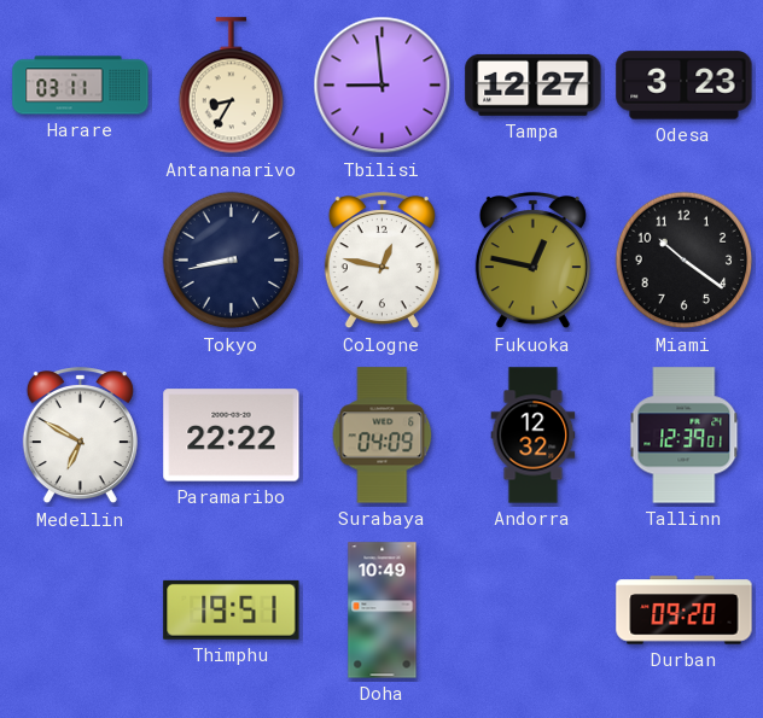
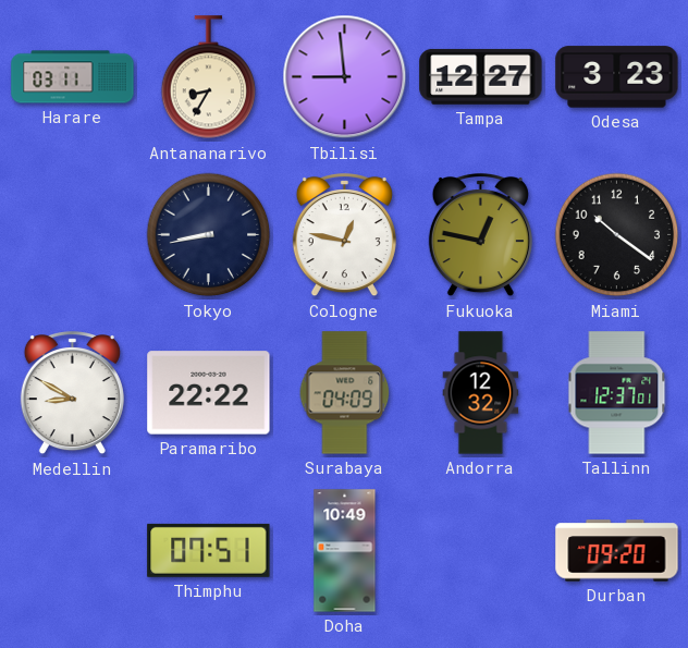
Medellin: 6:50 -> 8:50
Tallinn: 12:39 -> 12:37
Thimphu: 19:51 -> 07:51
